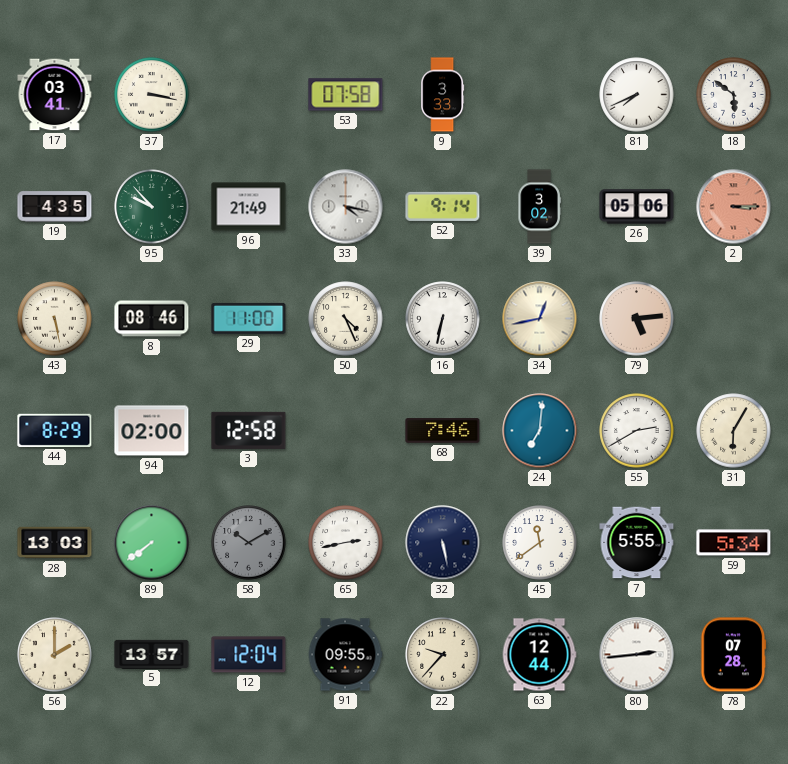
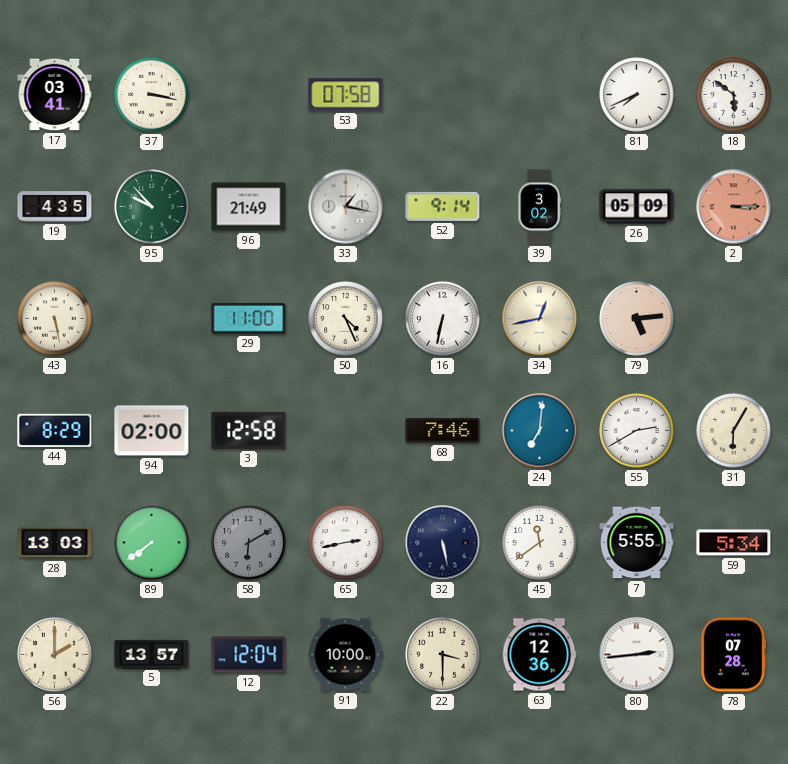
9: 3:33 -> none
33: 4:17 -> 1:17
26: 05:06 -> 05:09
8: 08:46 -> none
58: 10:10 -> 6:10
91: 09:55 -> 10:00
22: 9:37 -> 3:30
63: 12:44 -> 12:36
